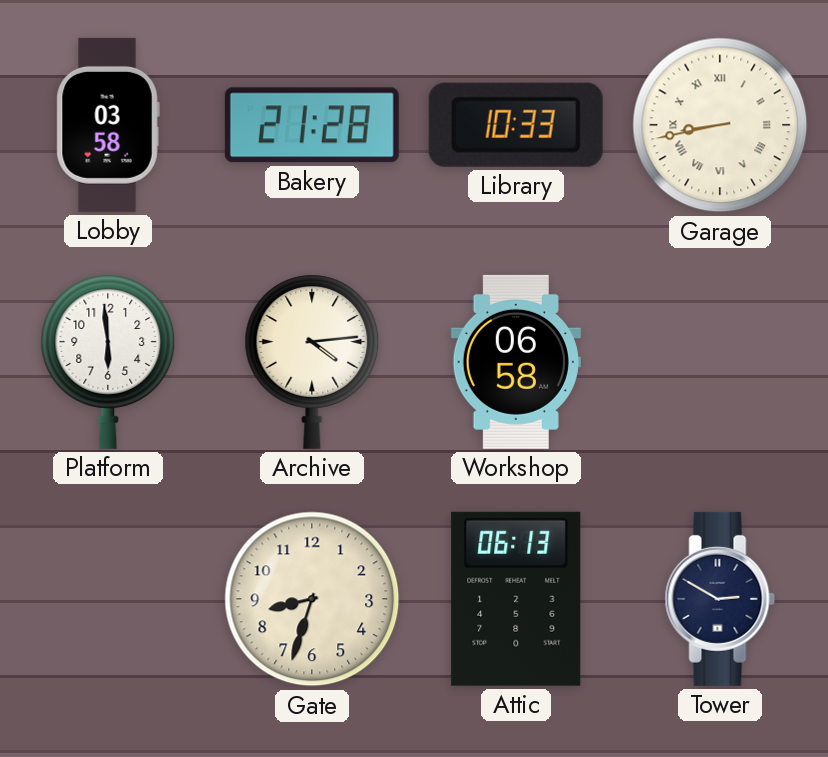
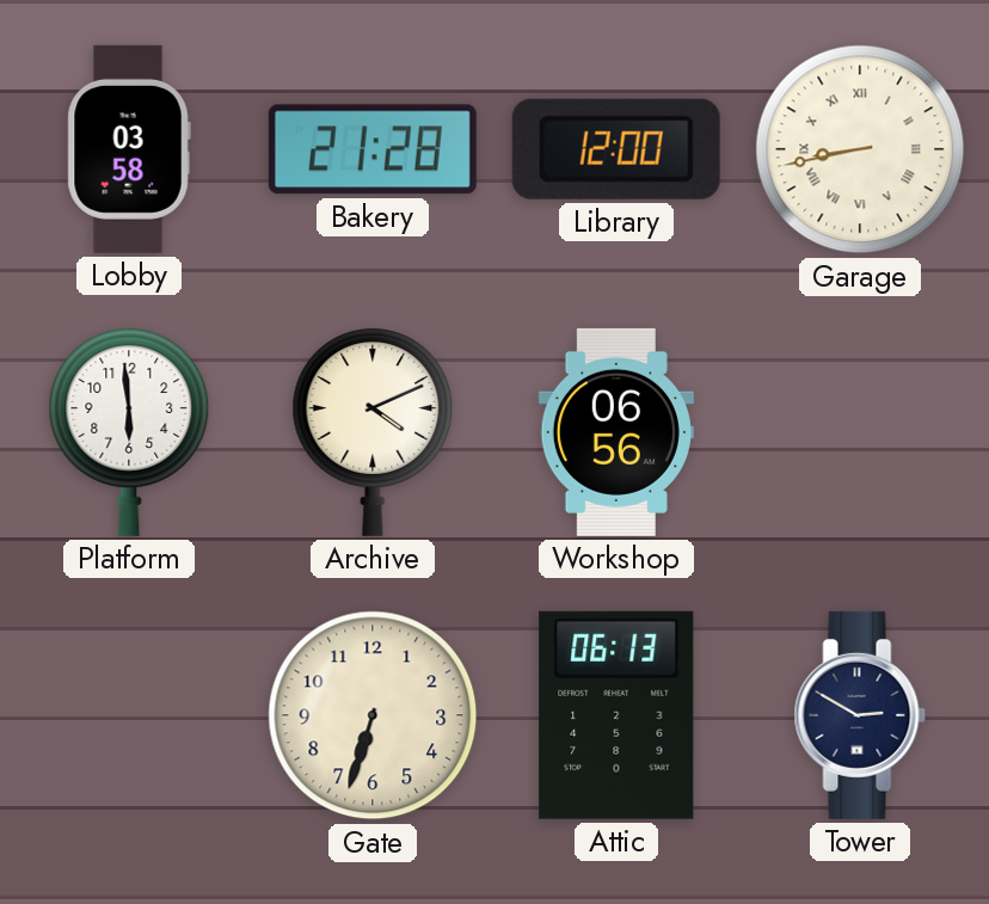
Library: 10:33 -> 12:00
Archive: 4:14 -> 4:11
Workshop: 06:58 -> 06:56
Gate: 8:33 -> 6:33
